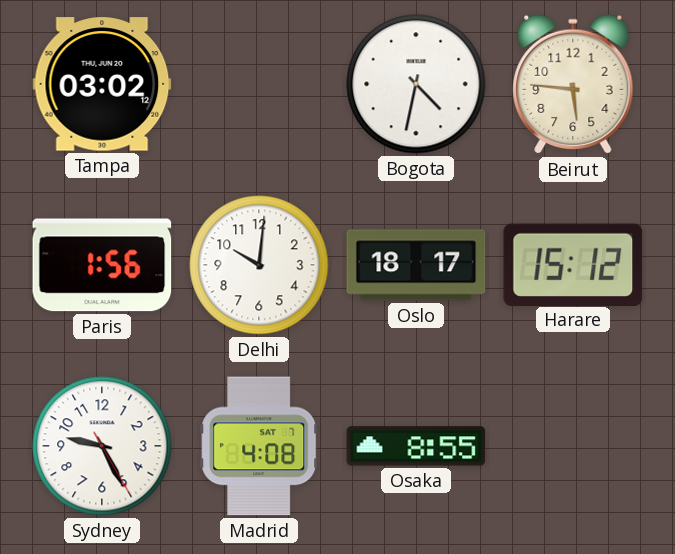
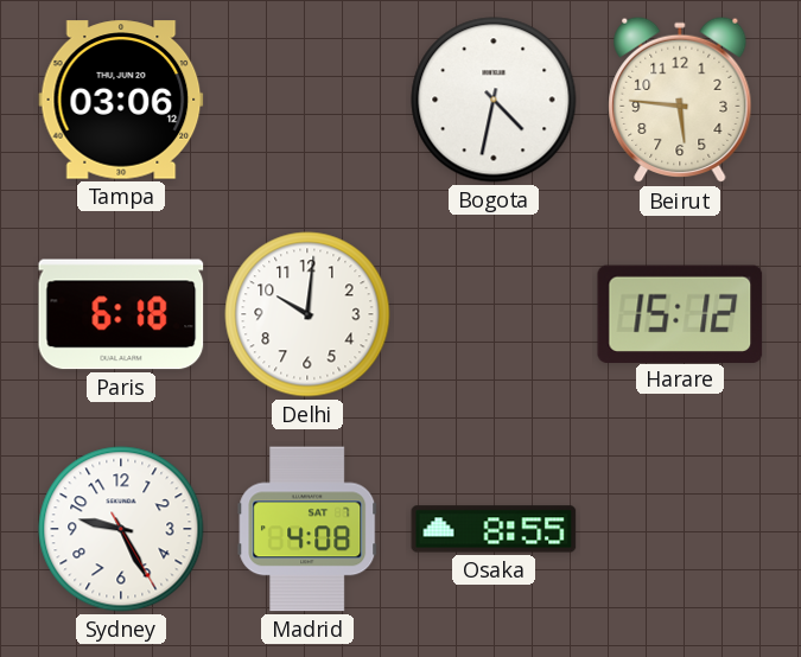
Tampa: 03:02 -> 03:06
Paris: 1:56 -> 6:18
Oslo: 18:17 -> none
